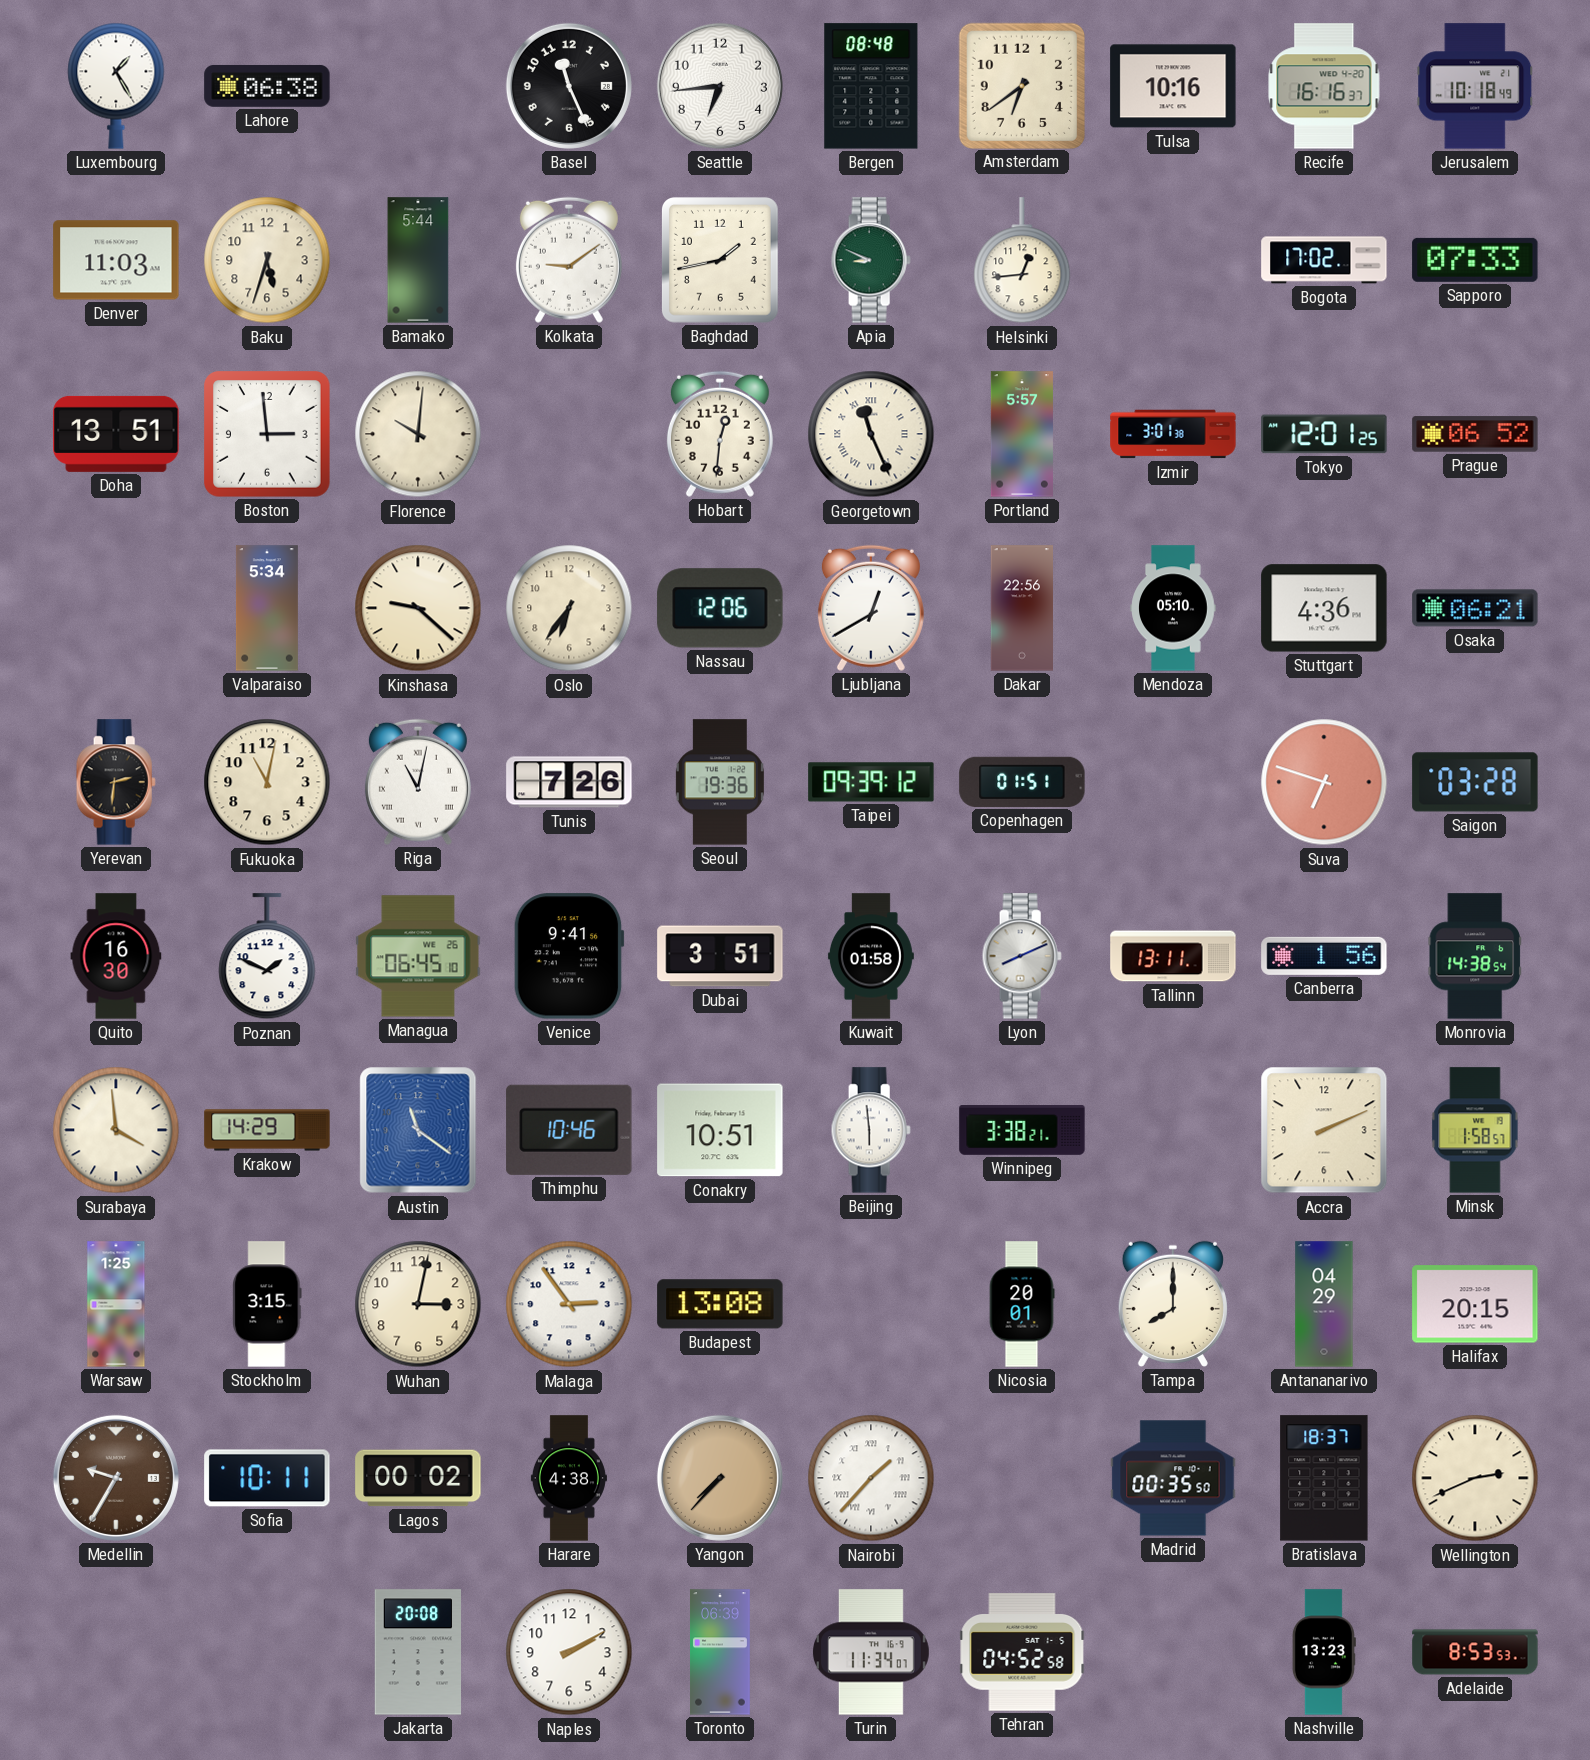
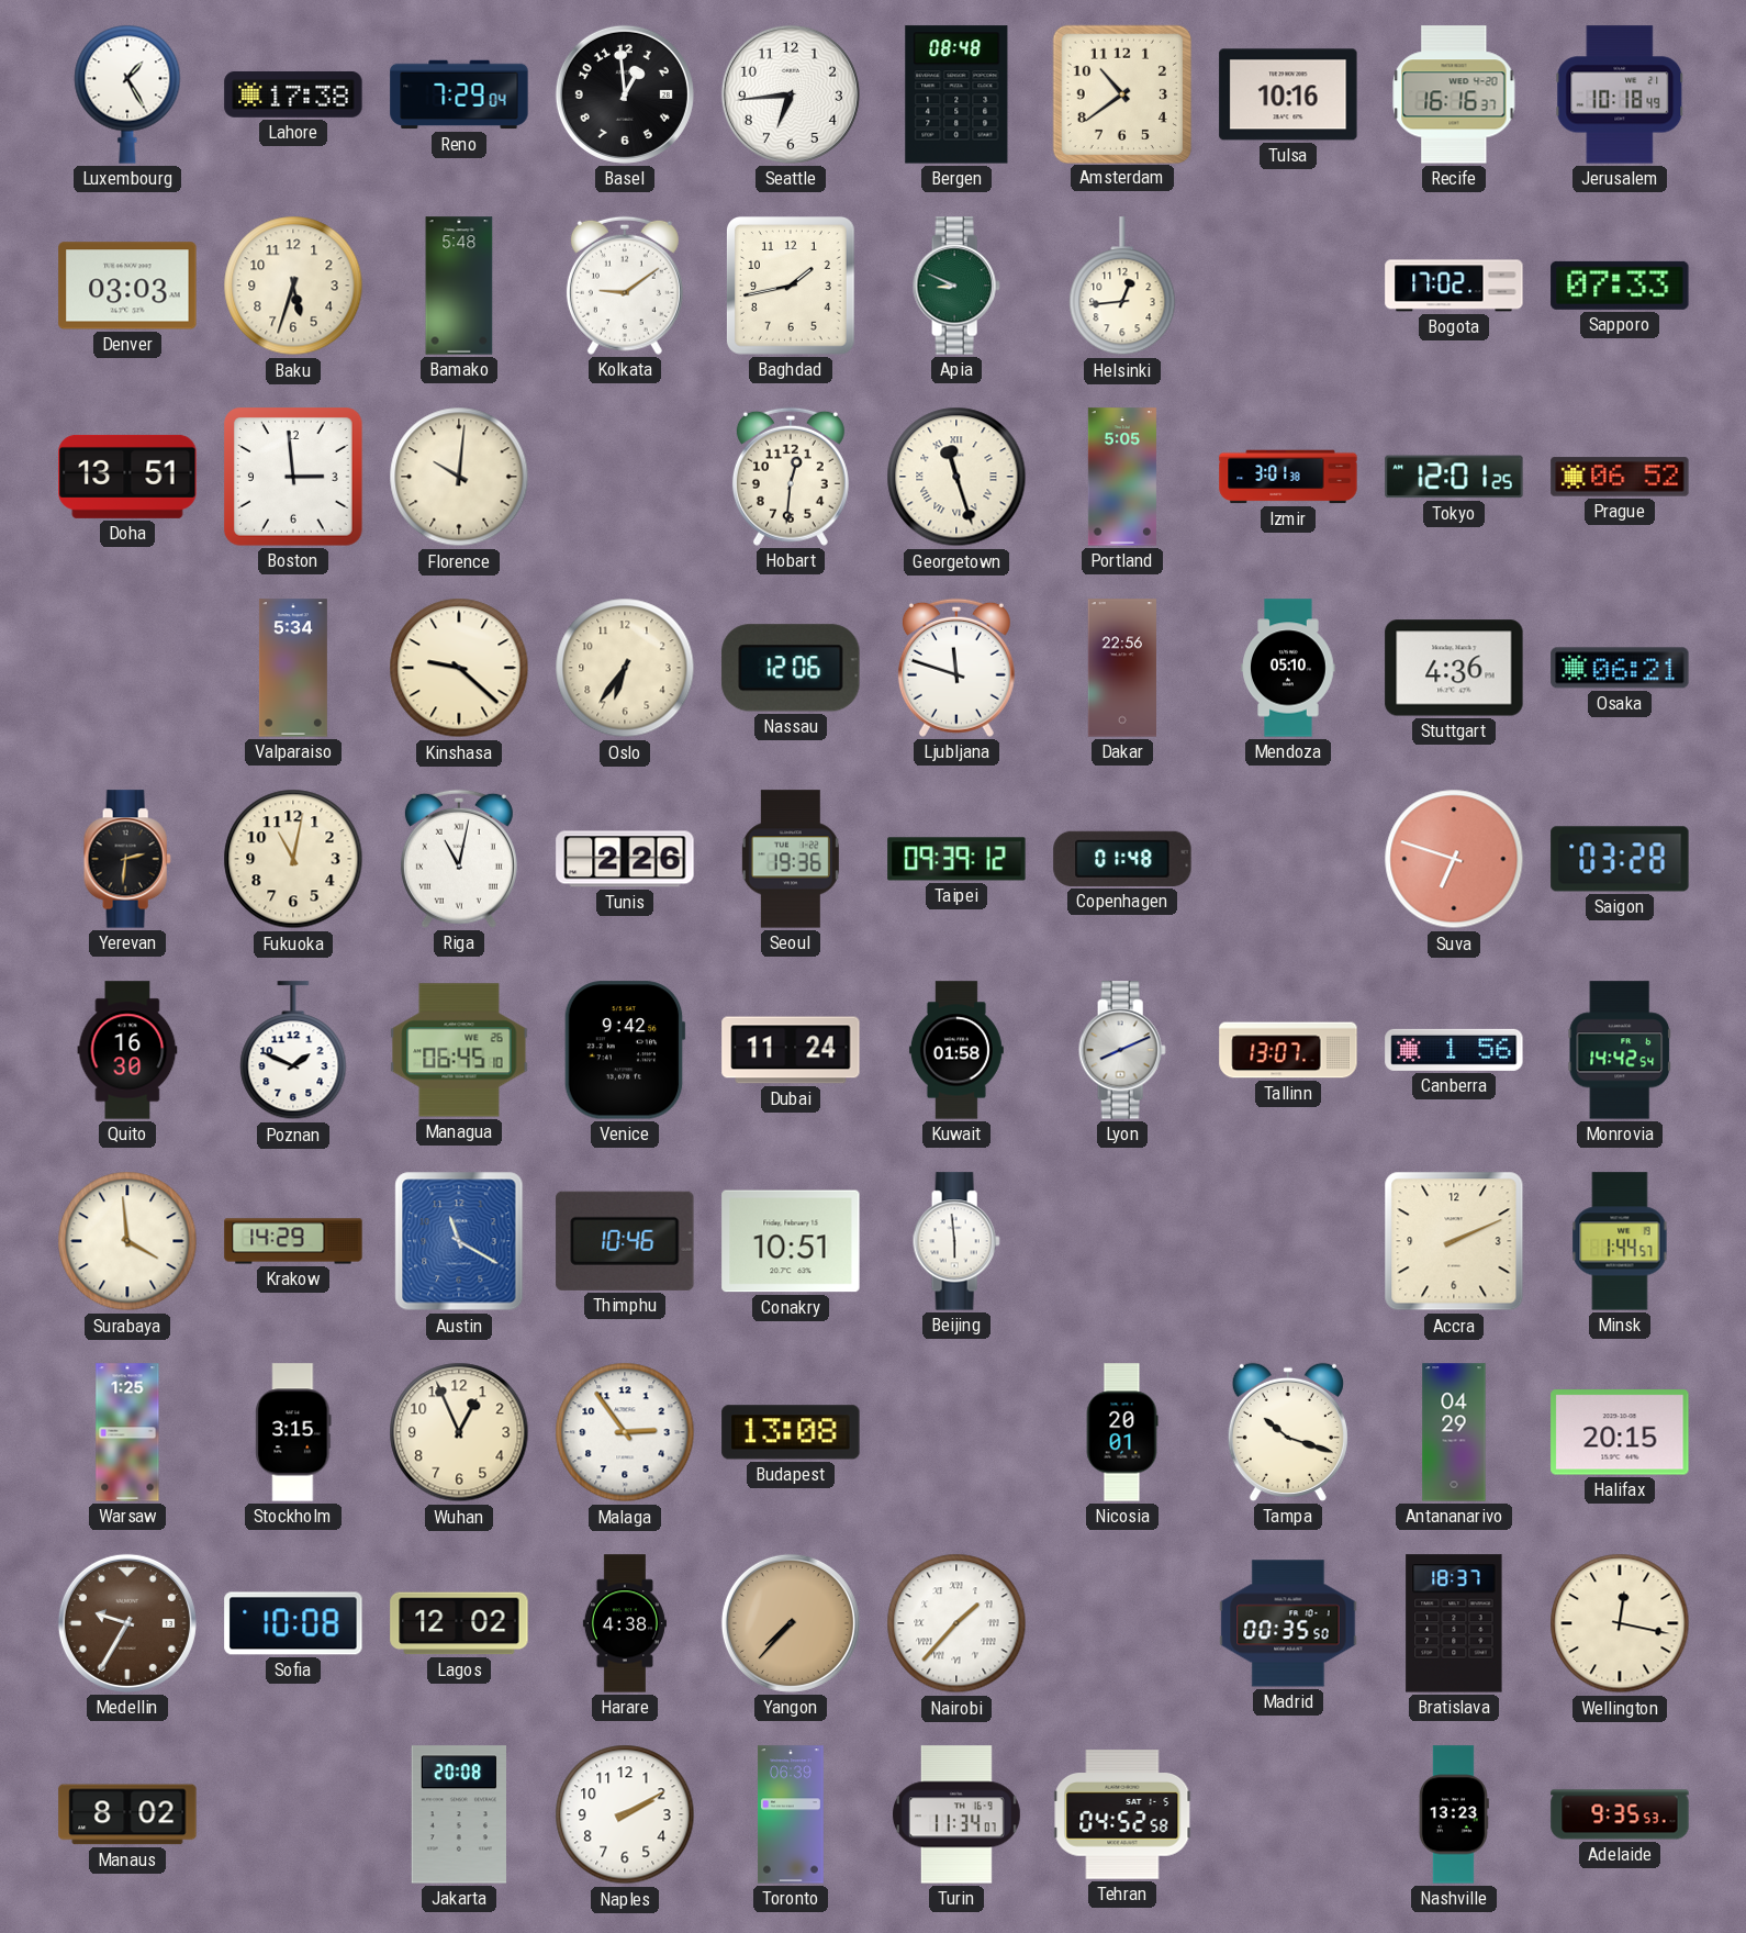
Lahore: 06:38 -> 17:38
Reno: none -> 7:29
Basel: 11:26 -> 12:59
Amsterdam: 6:39 -> 10:39
Denver: 11:03 -> 03:03
Bamako: 5:44 -> 5:48
Georgetown: 11:26 -> 11:27
Portland: 5:57 -> 5:05
Ljubljana: 12:40 -> 11:48
Tunis: 7:26 -> 2:26
Copenhagen: 01:51 -> 01:48
Venice: 9:41 -> 9:42
Dubai: 3:51 -> 11:24
Tallinn: 13:11 -> 13:07
Monrovia: 14:38 -> 14:42
Austin: 11:21 -> 11:20
Winnipeg: 3:38 -> none
Minsk: 1:58 -> 1:44
Wuhan: 3:02 -> 12:56
Tampa: 8:00 -> 10:18
Sofia: 10:11 -> 10:08
Lagos: 00:02 -> 12:02
Wellington: 2:41 -> 12:17
Manaus: none -> 8:02
Adelaide: 8:53 -> 9:35
